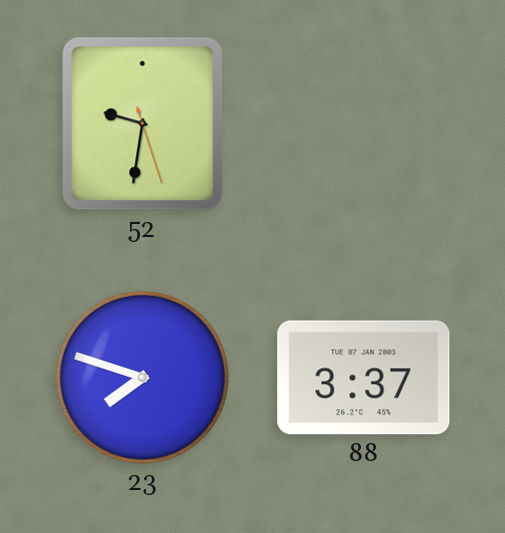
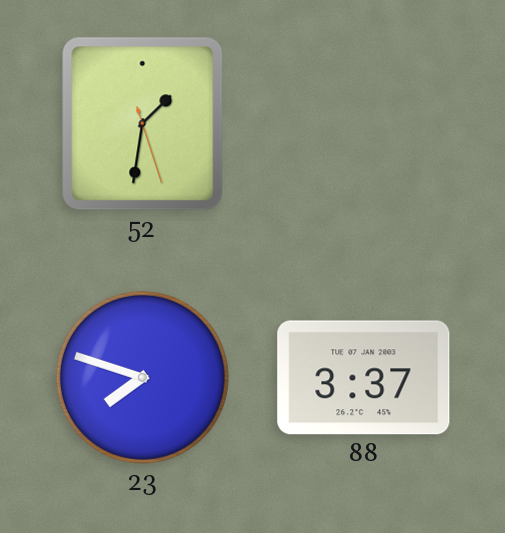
52: 9:31 -> 1:31
